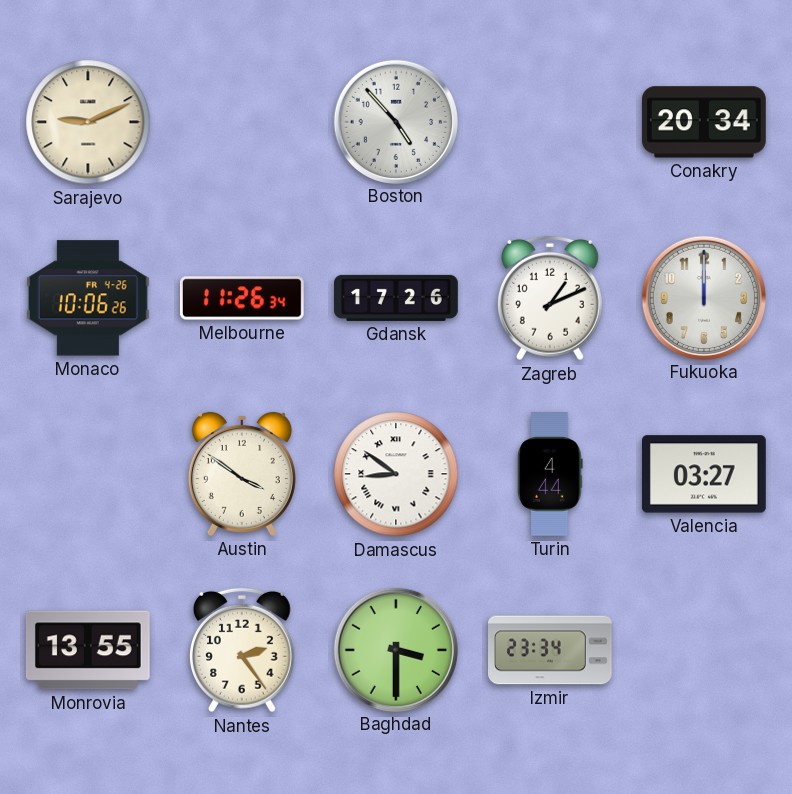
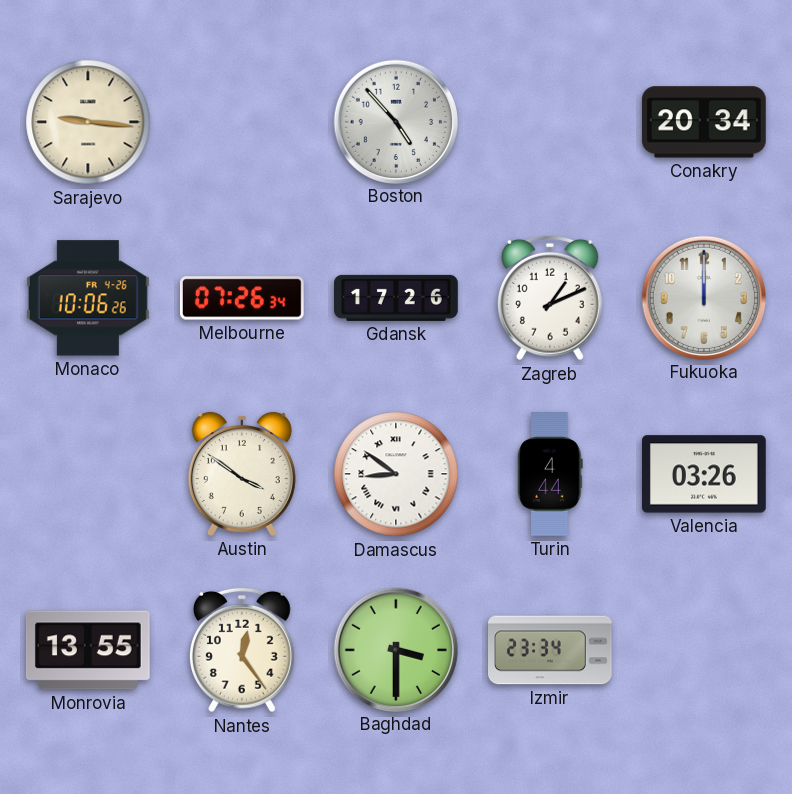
Sarajevo: 9:11 -> 9:16
Melbourne: 11:26 -> 07:26
Valencia: 03:27 -> 03:26
Nantes: 2:24 -> 12:24
